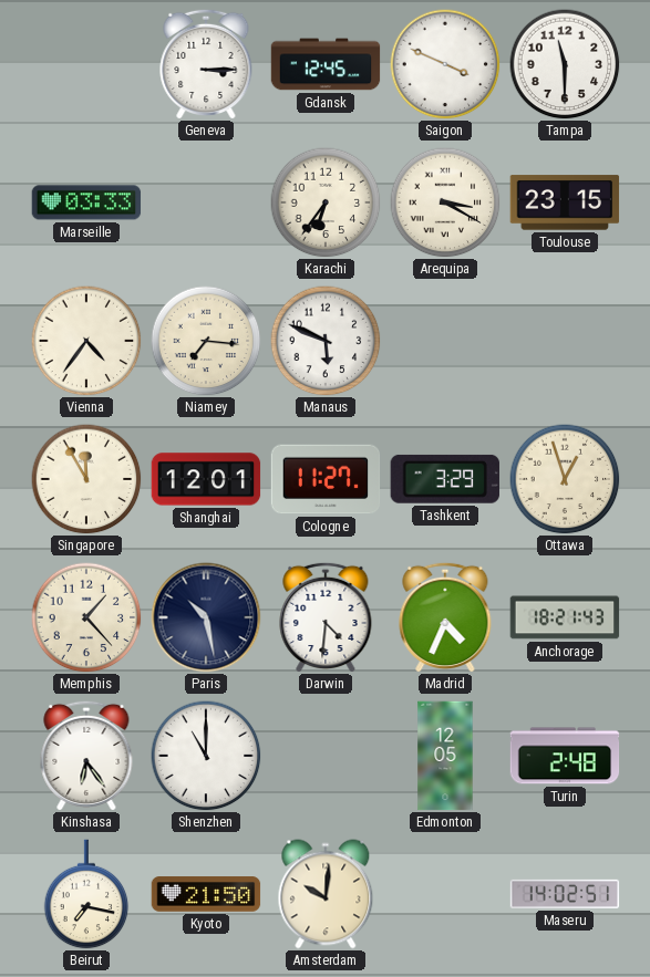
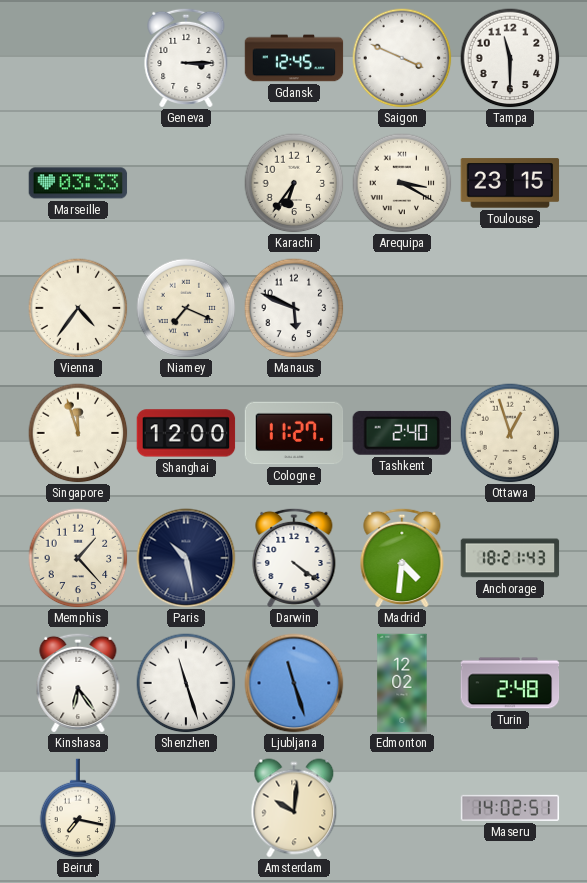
Niamey: 7:16 -> 7:19
Singapore: 11:55 -> 11:57
Shanghai: 12:01 -> 12:00
Tashkent: 3:29 -> 2:40
Darwin: 4:31 -> 4:21
Madrid: 4:34 -> 4:31
Shenzhen: 11:00 -> 11:27
Ljubljana: none -> 11:27
Edmonton: 12:05 -> 12:02
Kyoto: 21:50 -> none
